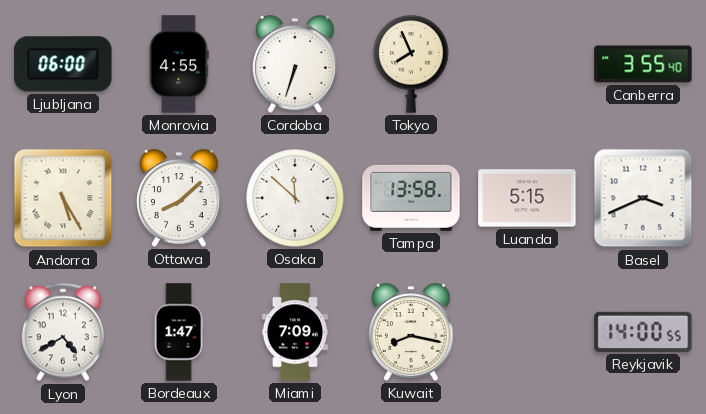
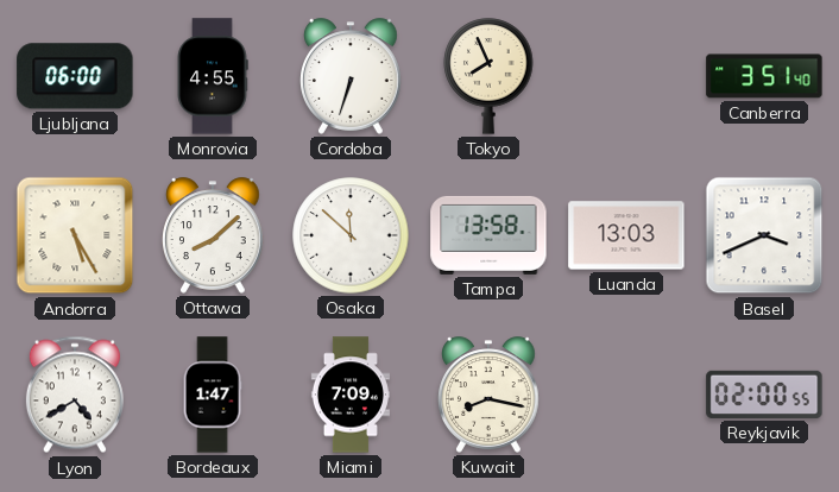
Canberra: 3:55 -> 3:51
Luanda: 5:15 -> 13:03
Reykjavik: 14:00 -> 02:00
